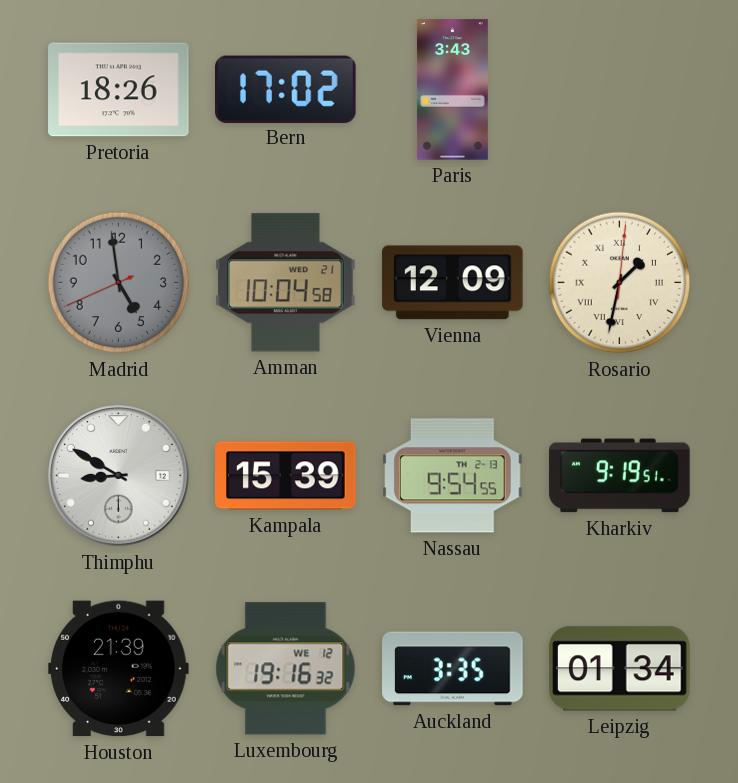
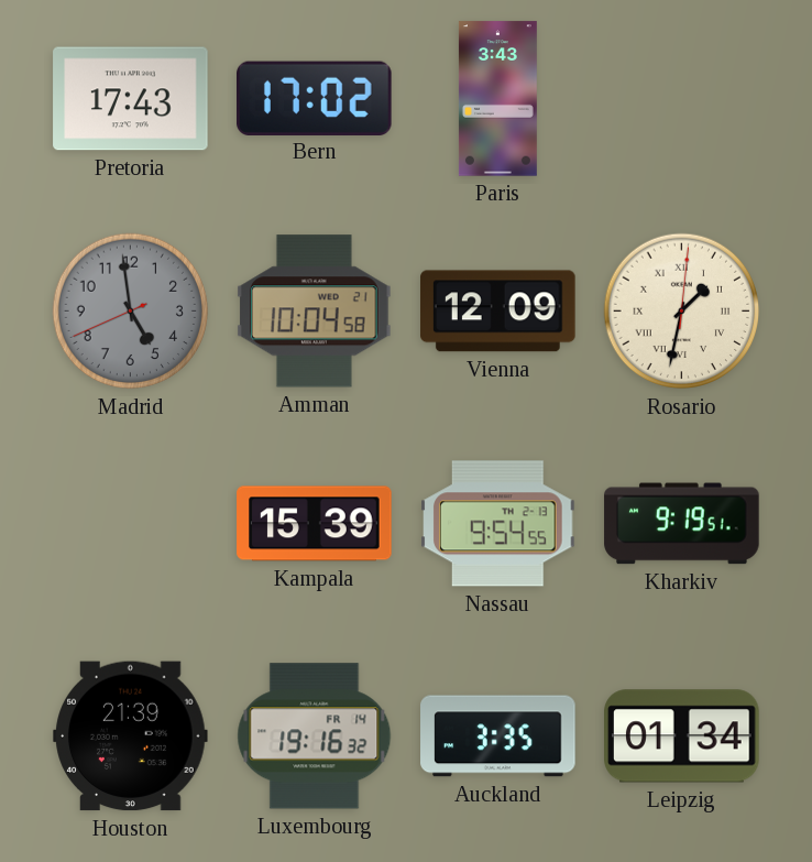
Pretoria: 18:26 -> 17:43
Thimphu: 8:50 -> none
Luxembourg date: WE 12 -> FR 14
